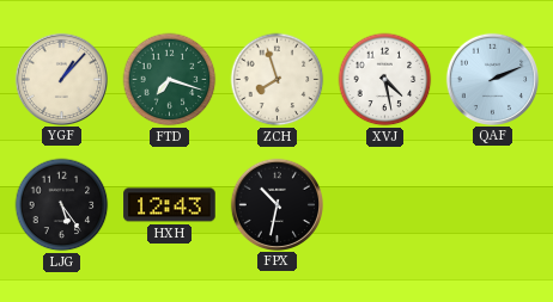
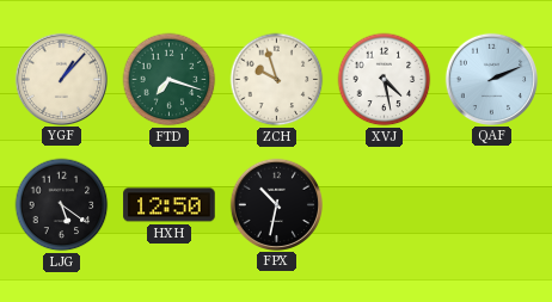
ZCH: 7:57 -> 9:57
LJG: 5:24 -> 5:21
HXH: 12:43 -> 12:50
